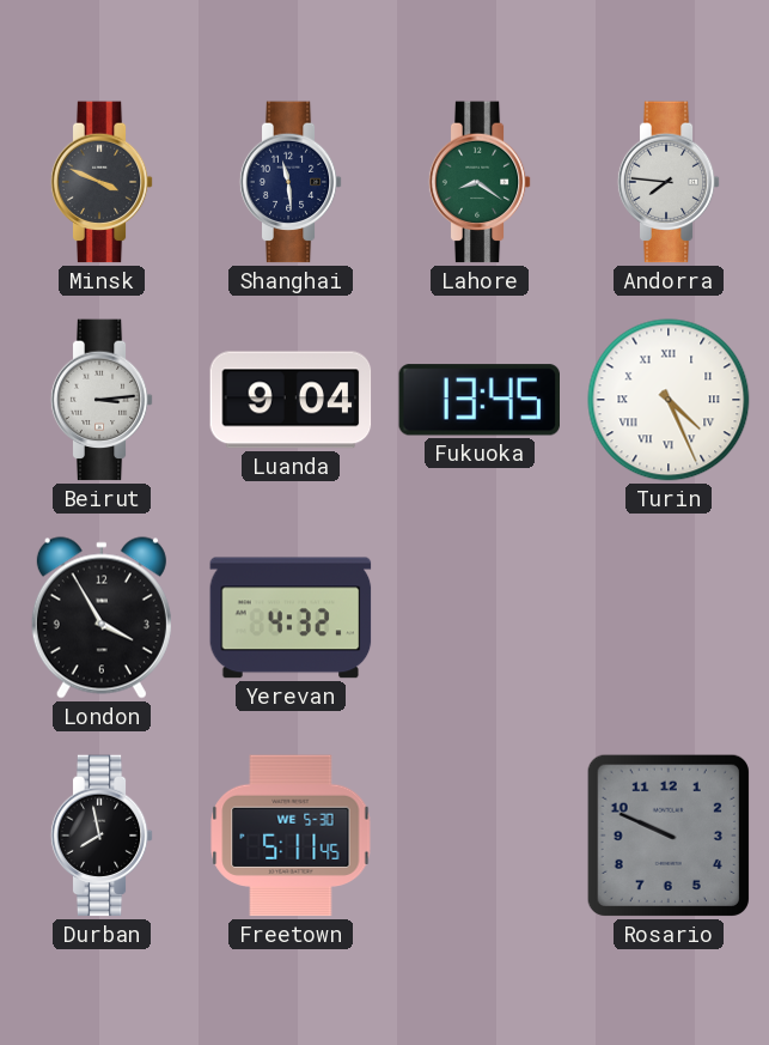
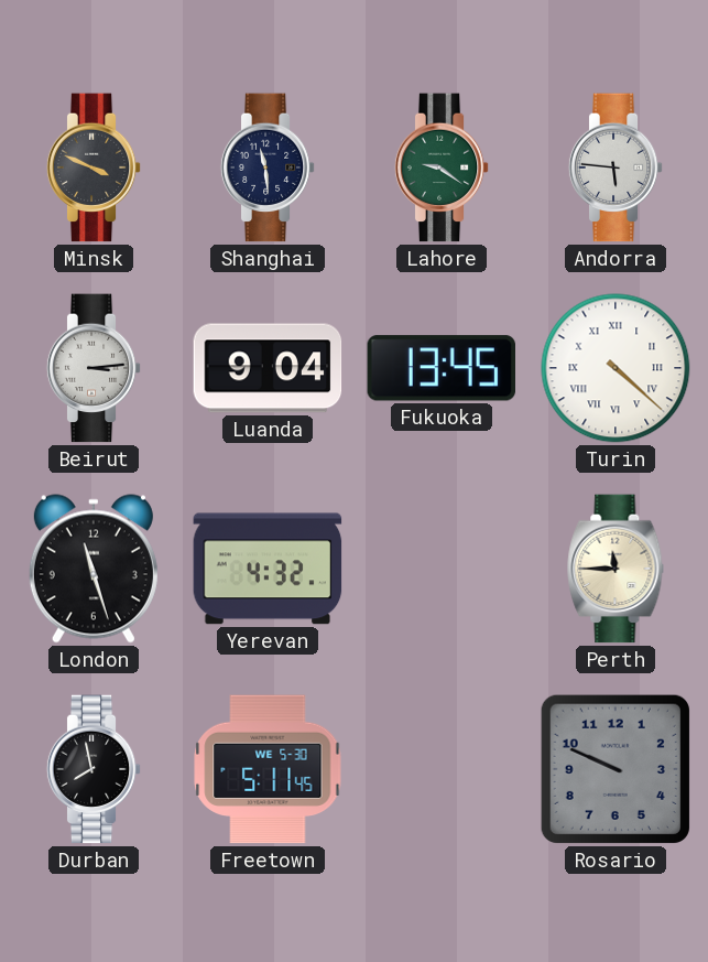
Lahore: 8:21 -> 9:21
Andorra: 7:46 -> 5:46
Turin: 4:26 -> 4:22
London: 3:55 -> 11:27
Perth: none -> 11:45
